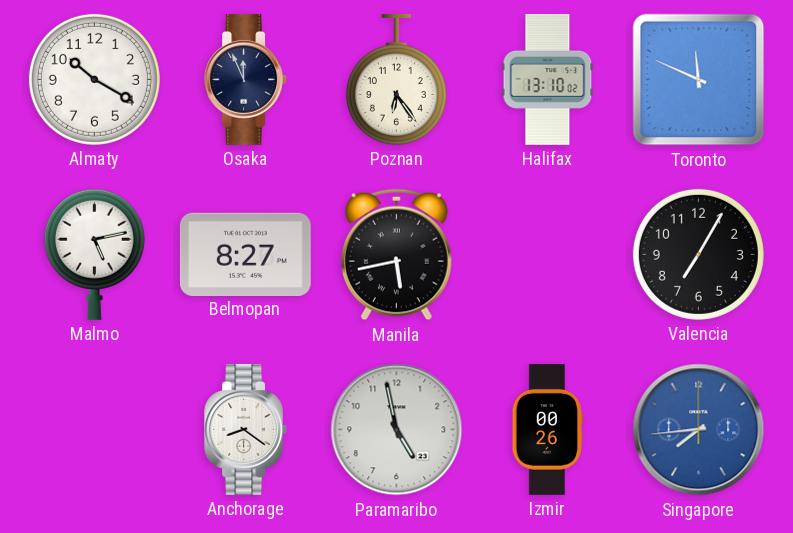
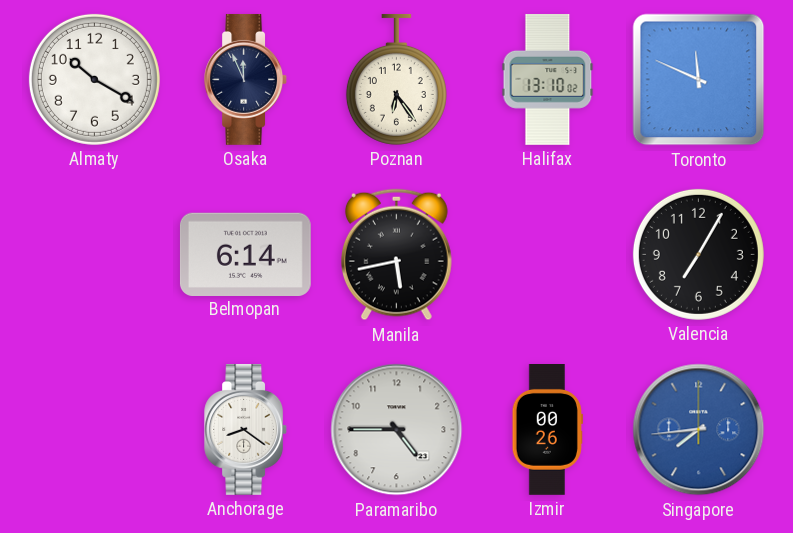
Malmo: 5:13 -> none
Belmopan: 8:27 -> 6:14
Paramaribo: 4:58 -> 4:45
